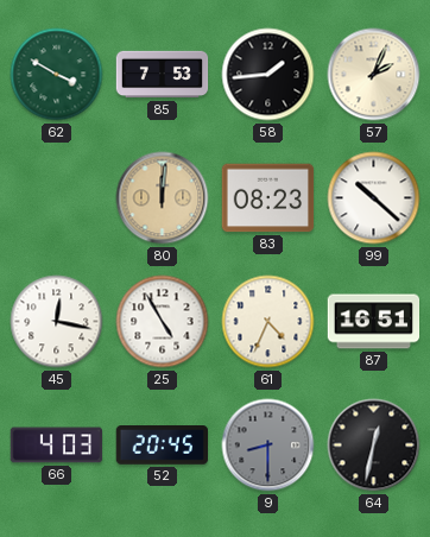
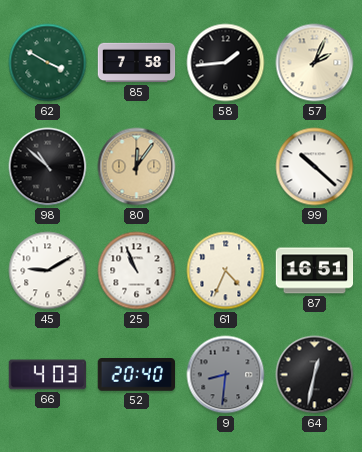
85: 7:53 -> 7:58
98: none -> 10:52
80: 12:01 -> 12:06
83: 08:23 -> none
45: 12:17 -> 9:10
25: 4:55 -> 10:56
52: 20:45 -> 20:40
9: 8:30 -> 8:31
